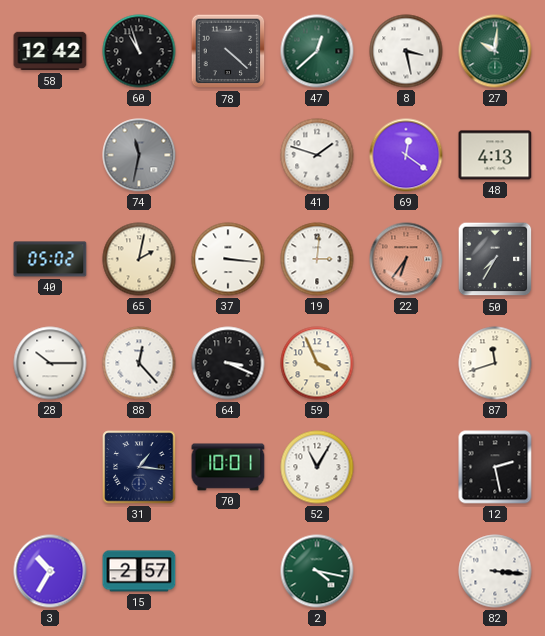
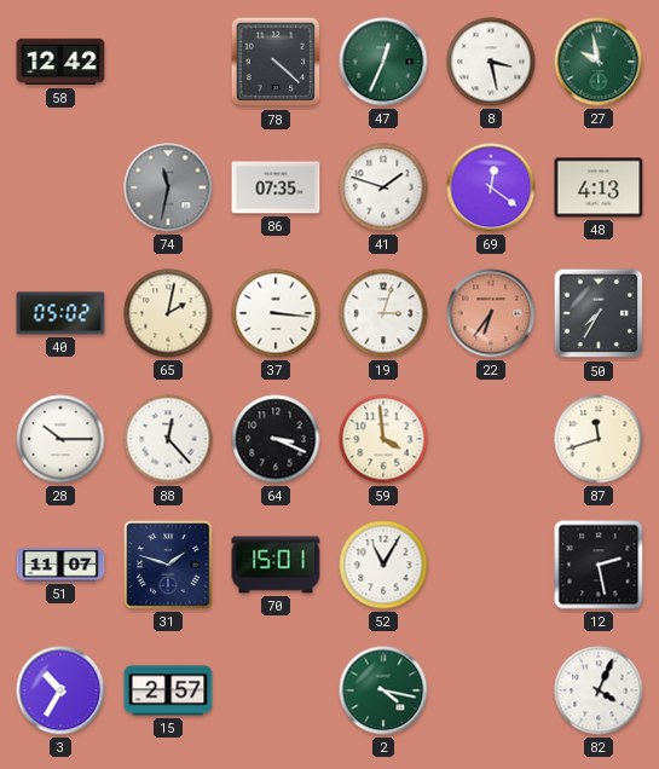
60: 10:57 -> none
47: 12:38 -> 12:34
27: 10:01 -> 9:58
86: none -> 07:35
19: 3:01 -> 3:03
59: 3:56 -> 3:59
51: none -> 11:07
31: 1:16 -> 1:48
70: 10:01 -> 15:01
82: 3:16 -> 4:04
